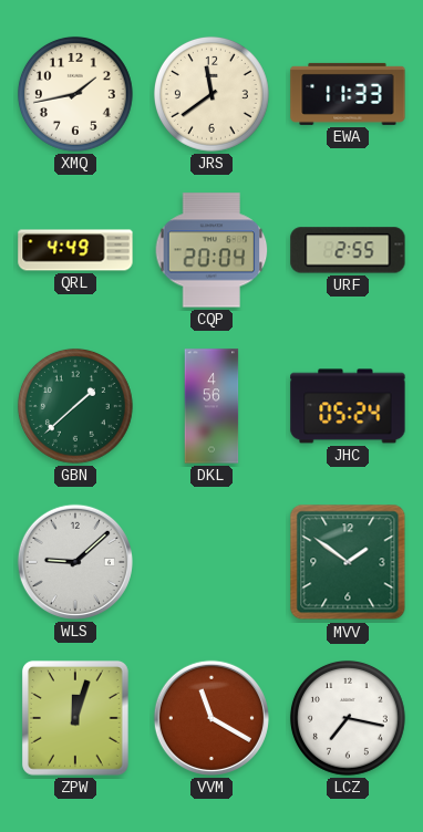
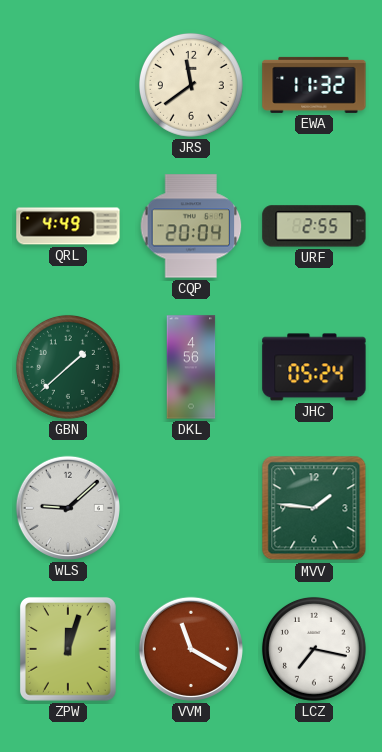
XMQ: 1:43 -> none
EWA: 11:33 -> 11:32
MVV: 1:51 -> 1:46
